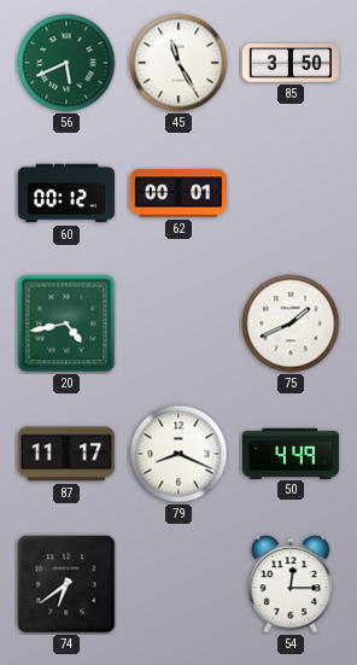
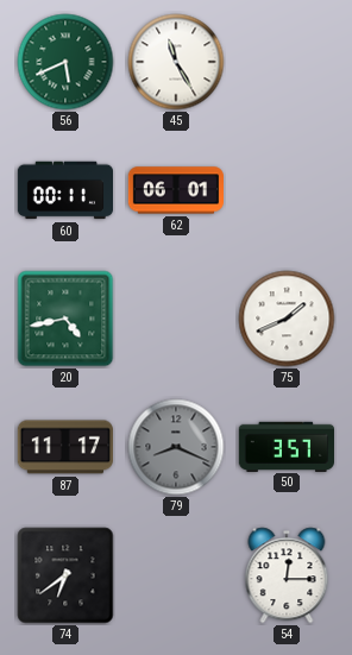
85: 3:50 -> none
60: 00:12 -> 00:11
62: 00:01 -> 06:01
79 dial: white -> grey
50: 4:49 -> 3:57
